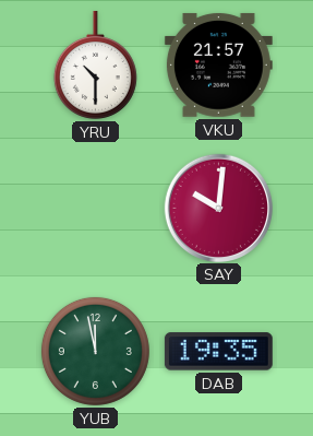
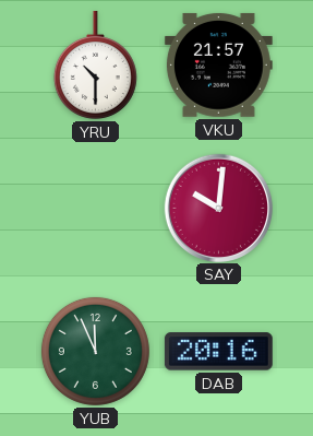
YUB: 11:58 -> 11:56
DAB: 19:35 -> 20:16
